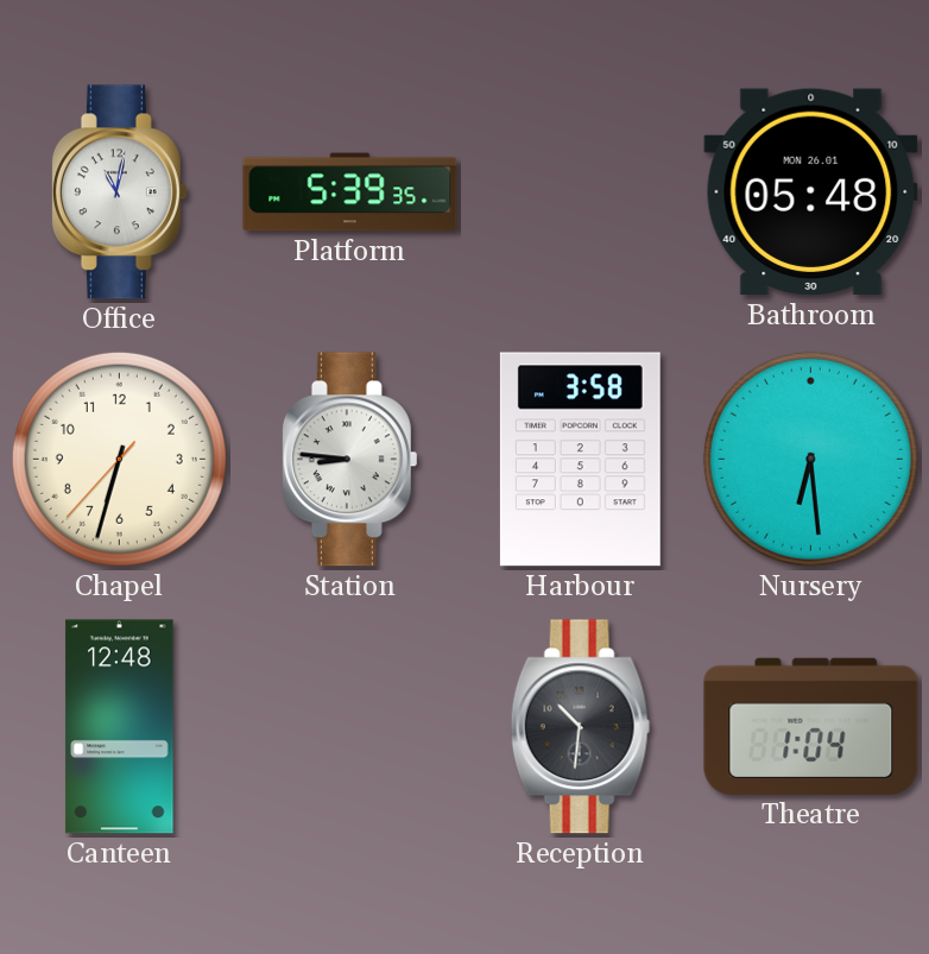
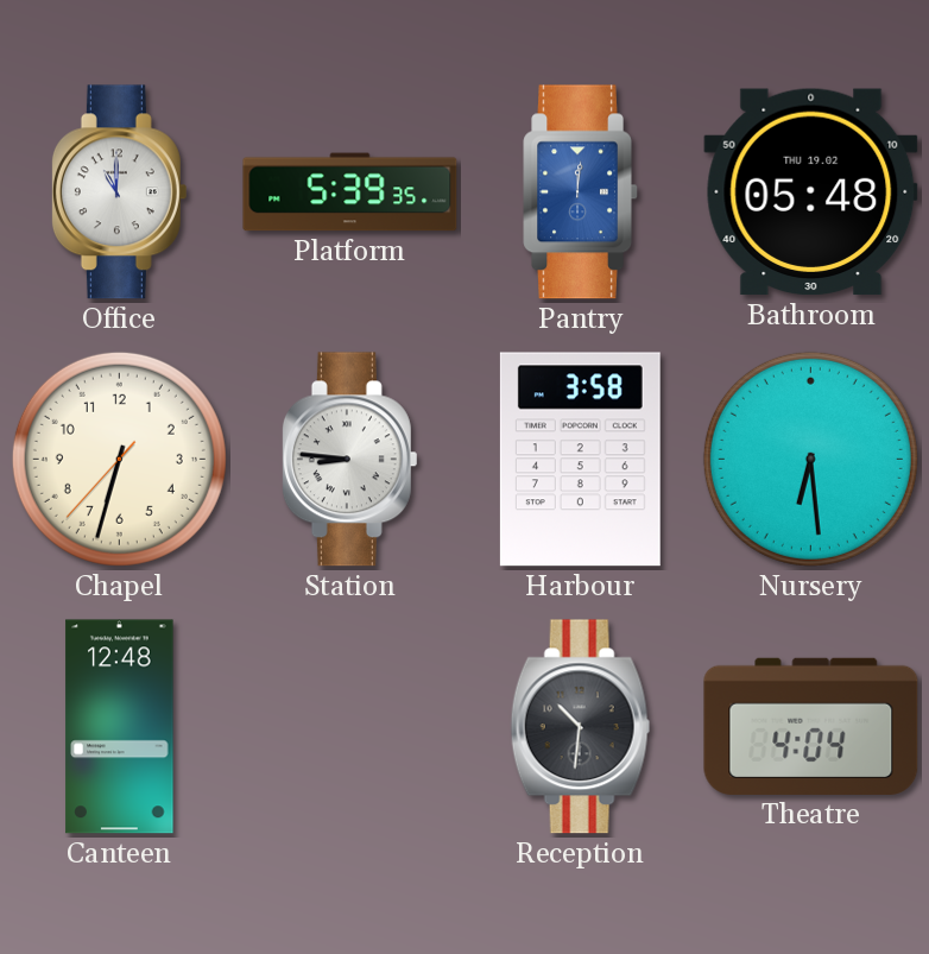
Office: 11:02 -> 11:00
Pantry: none -> 12:01
Bathroom date: MON 26.01 -> THU 19.02
Theatre: 1:04 -> 4:04
